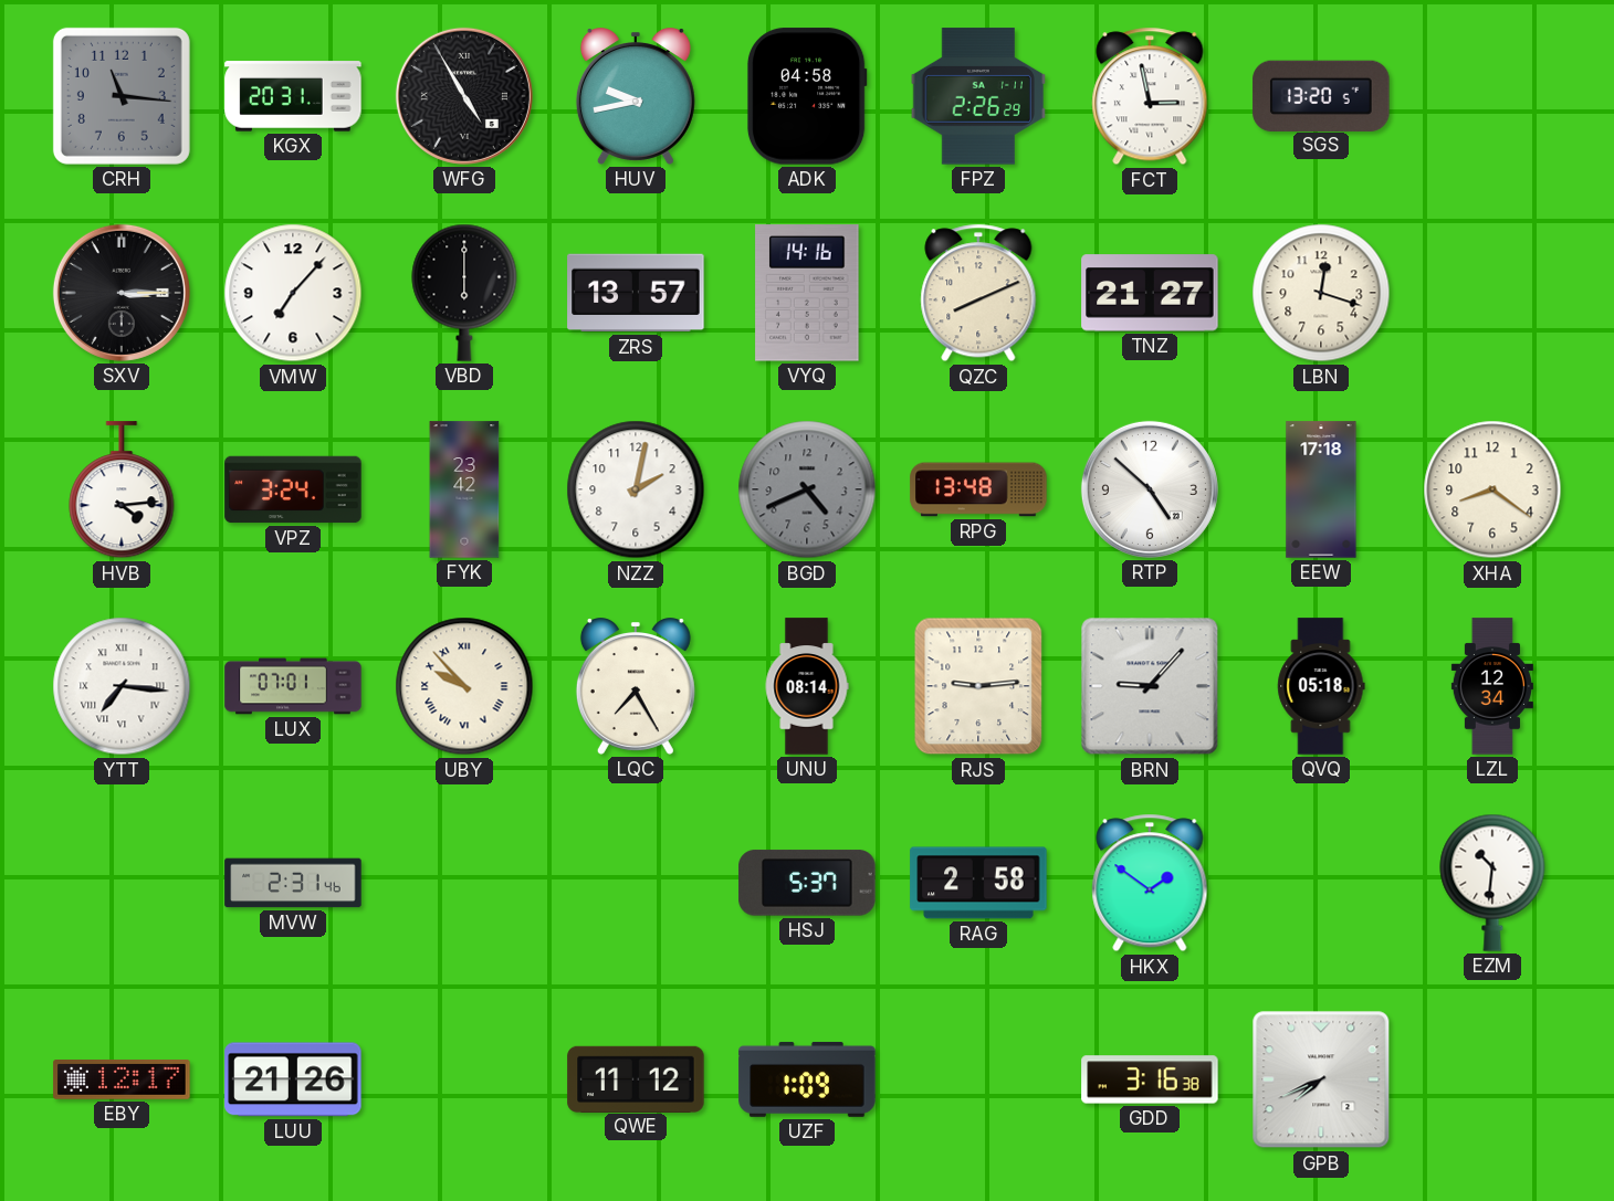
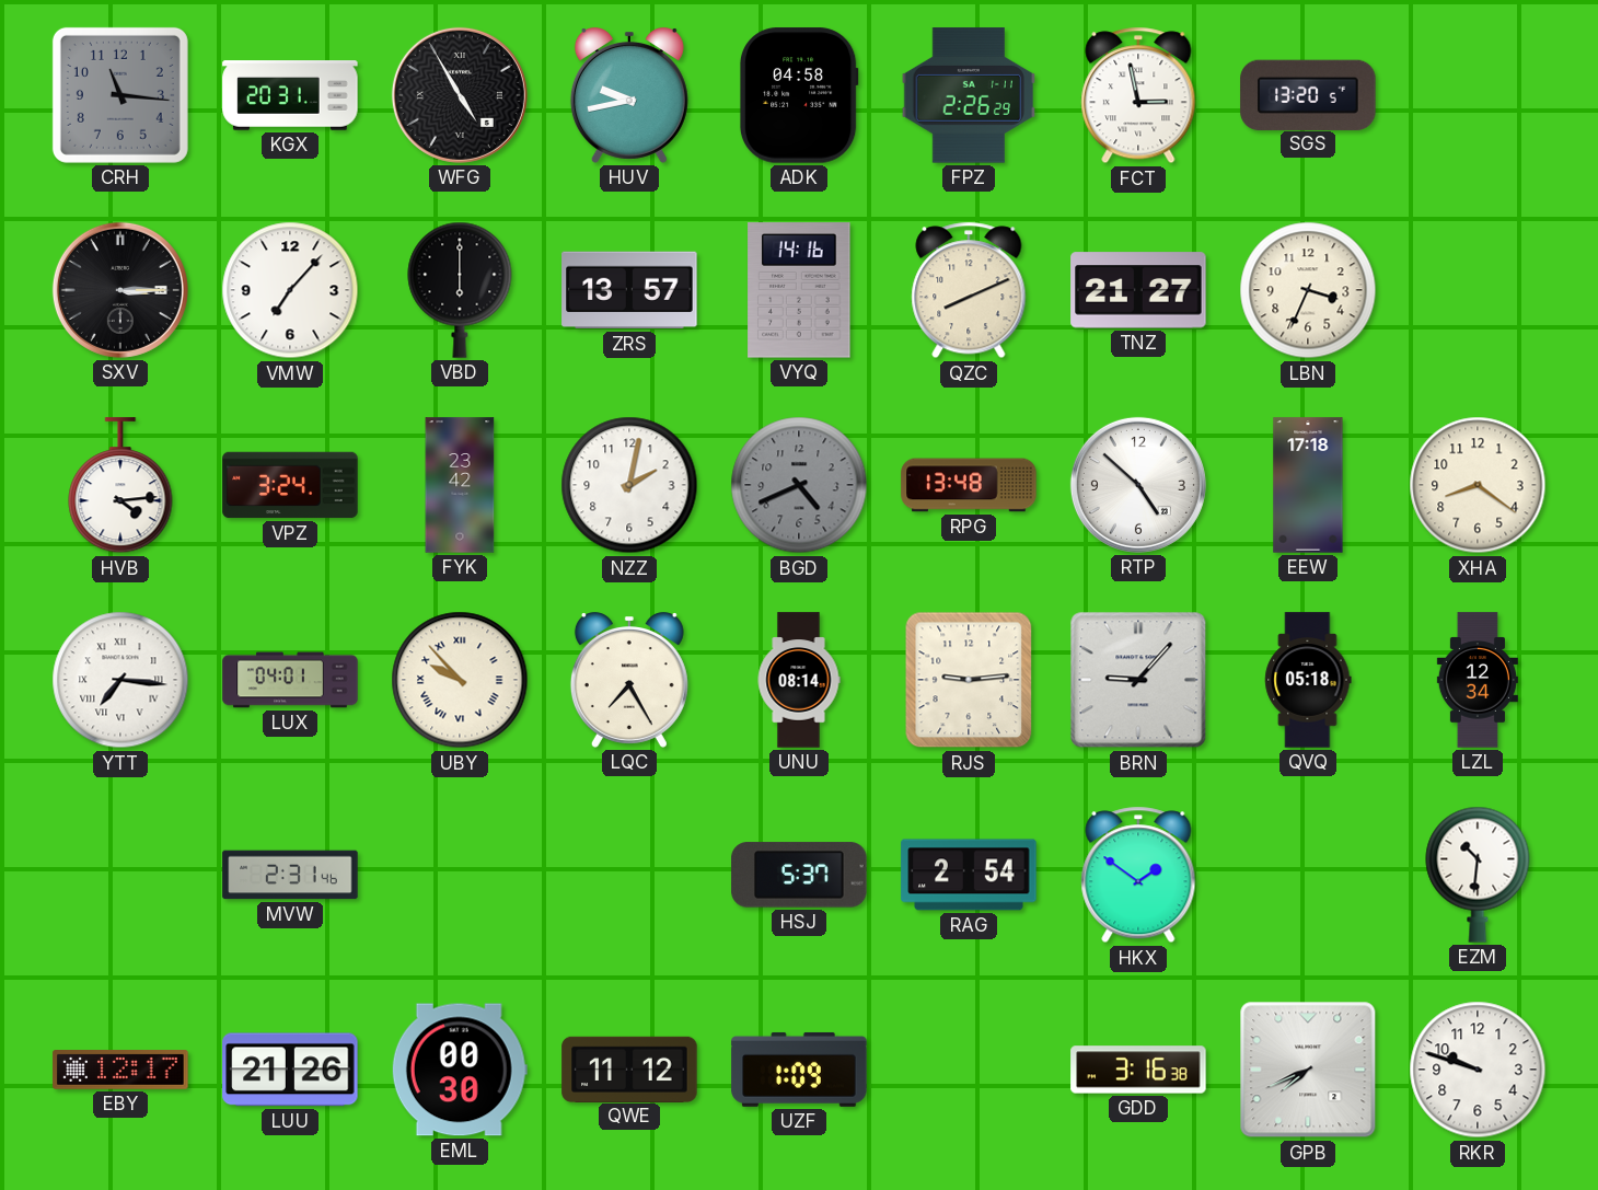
LBN: 12:18 -> 3:34
LUX: 07:01 -> 04:01
RAG: 2:58 -> 2:54
EML: none -> 00:30
RKR: none -> 9:48
